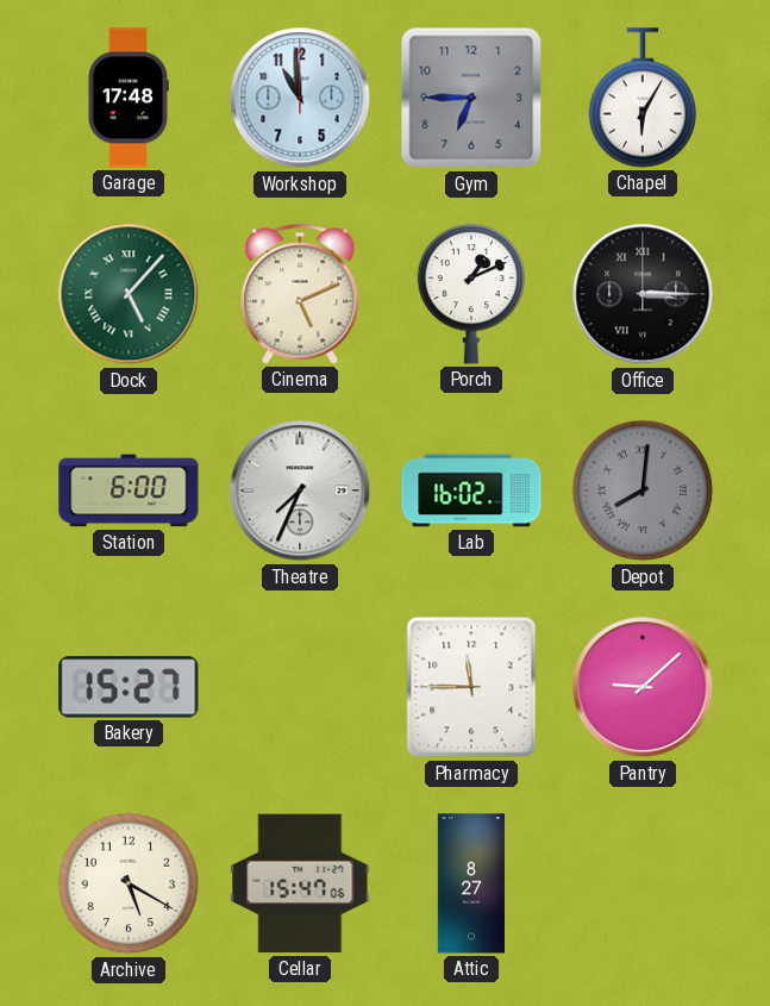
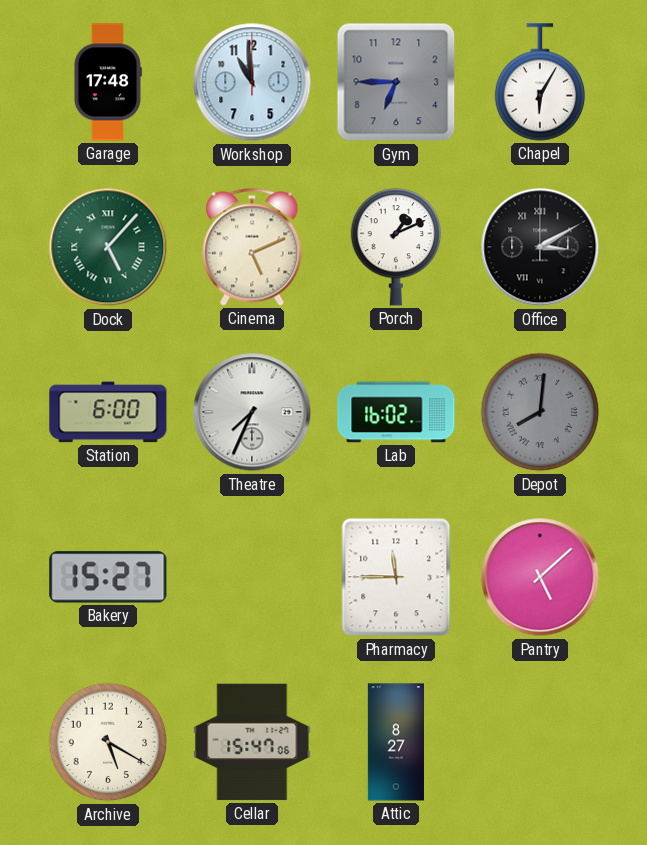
Office: 3:15 -> 3:10
Pantry: 9:08 -> 5:08
